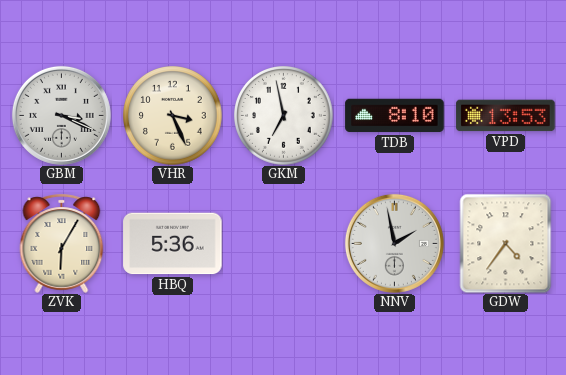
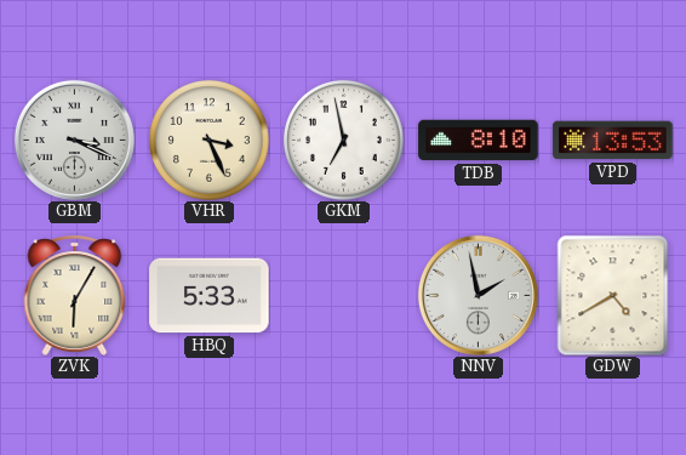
HBQ: 5:36 -> 5:33
GDW: 4:36 -> 4:40
